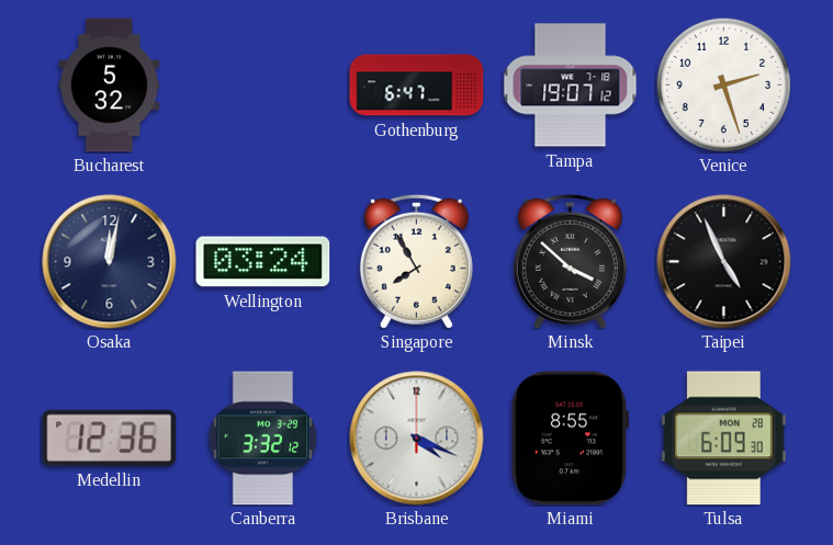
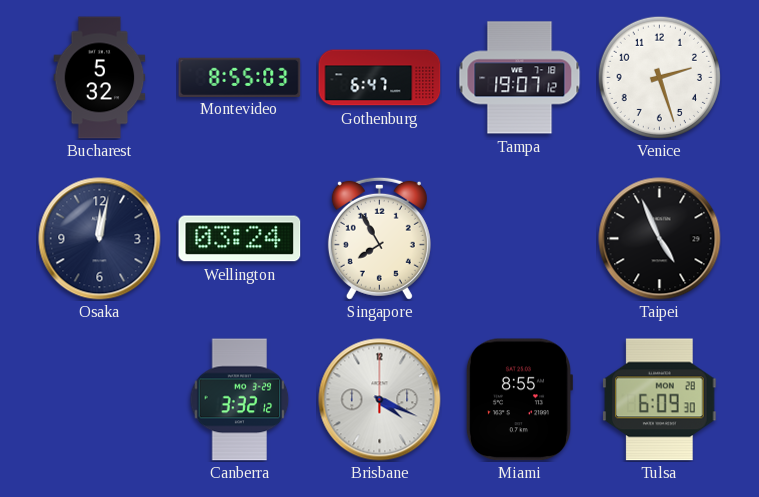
Montevideo: none -> 8:55
Minsk: 3:52 -> none
Medellin: 12:36 -> none
